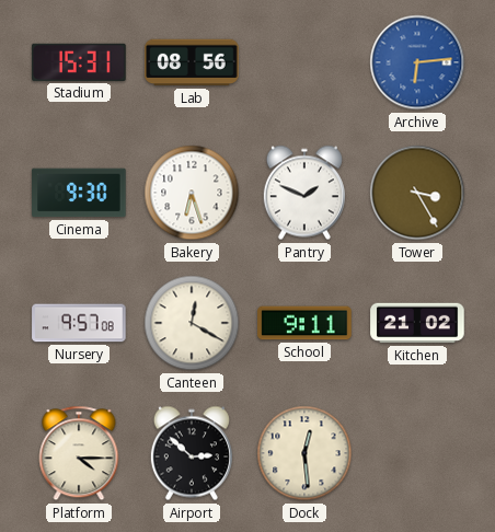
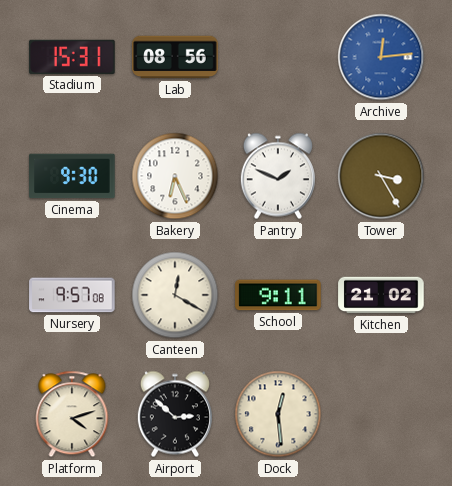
Archive: 6:14 -> 12:14
Bakery: 6:27 -> 6:26
Platform: 4:15 -> 4:12
